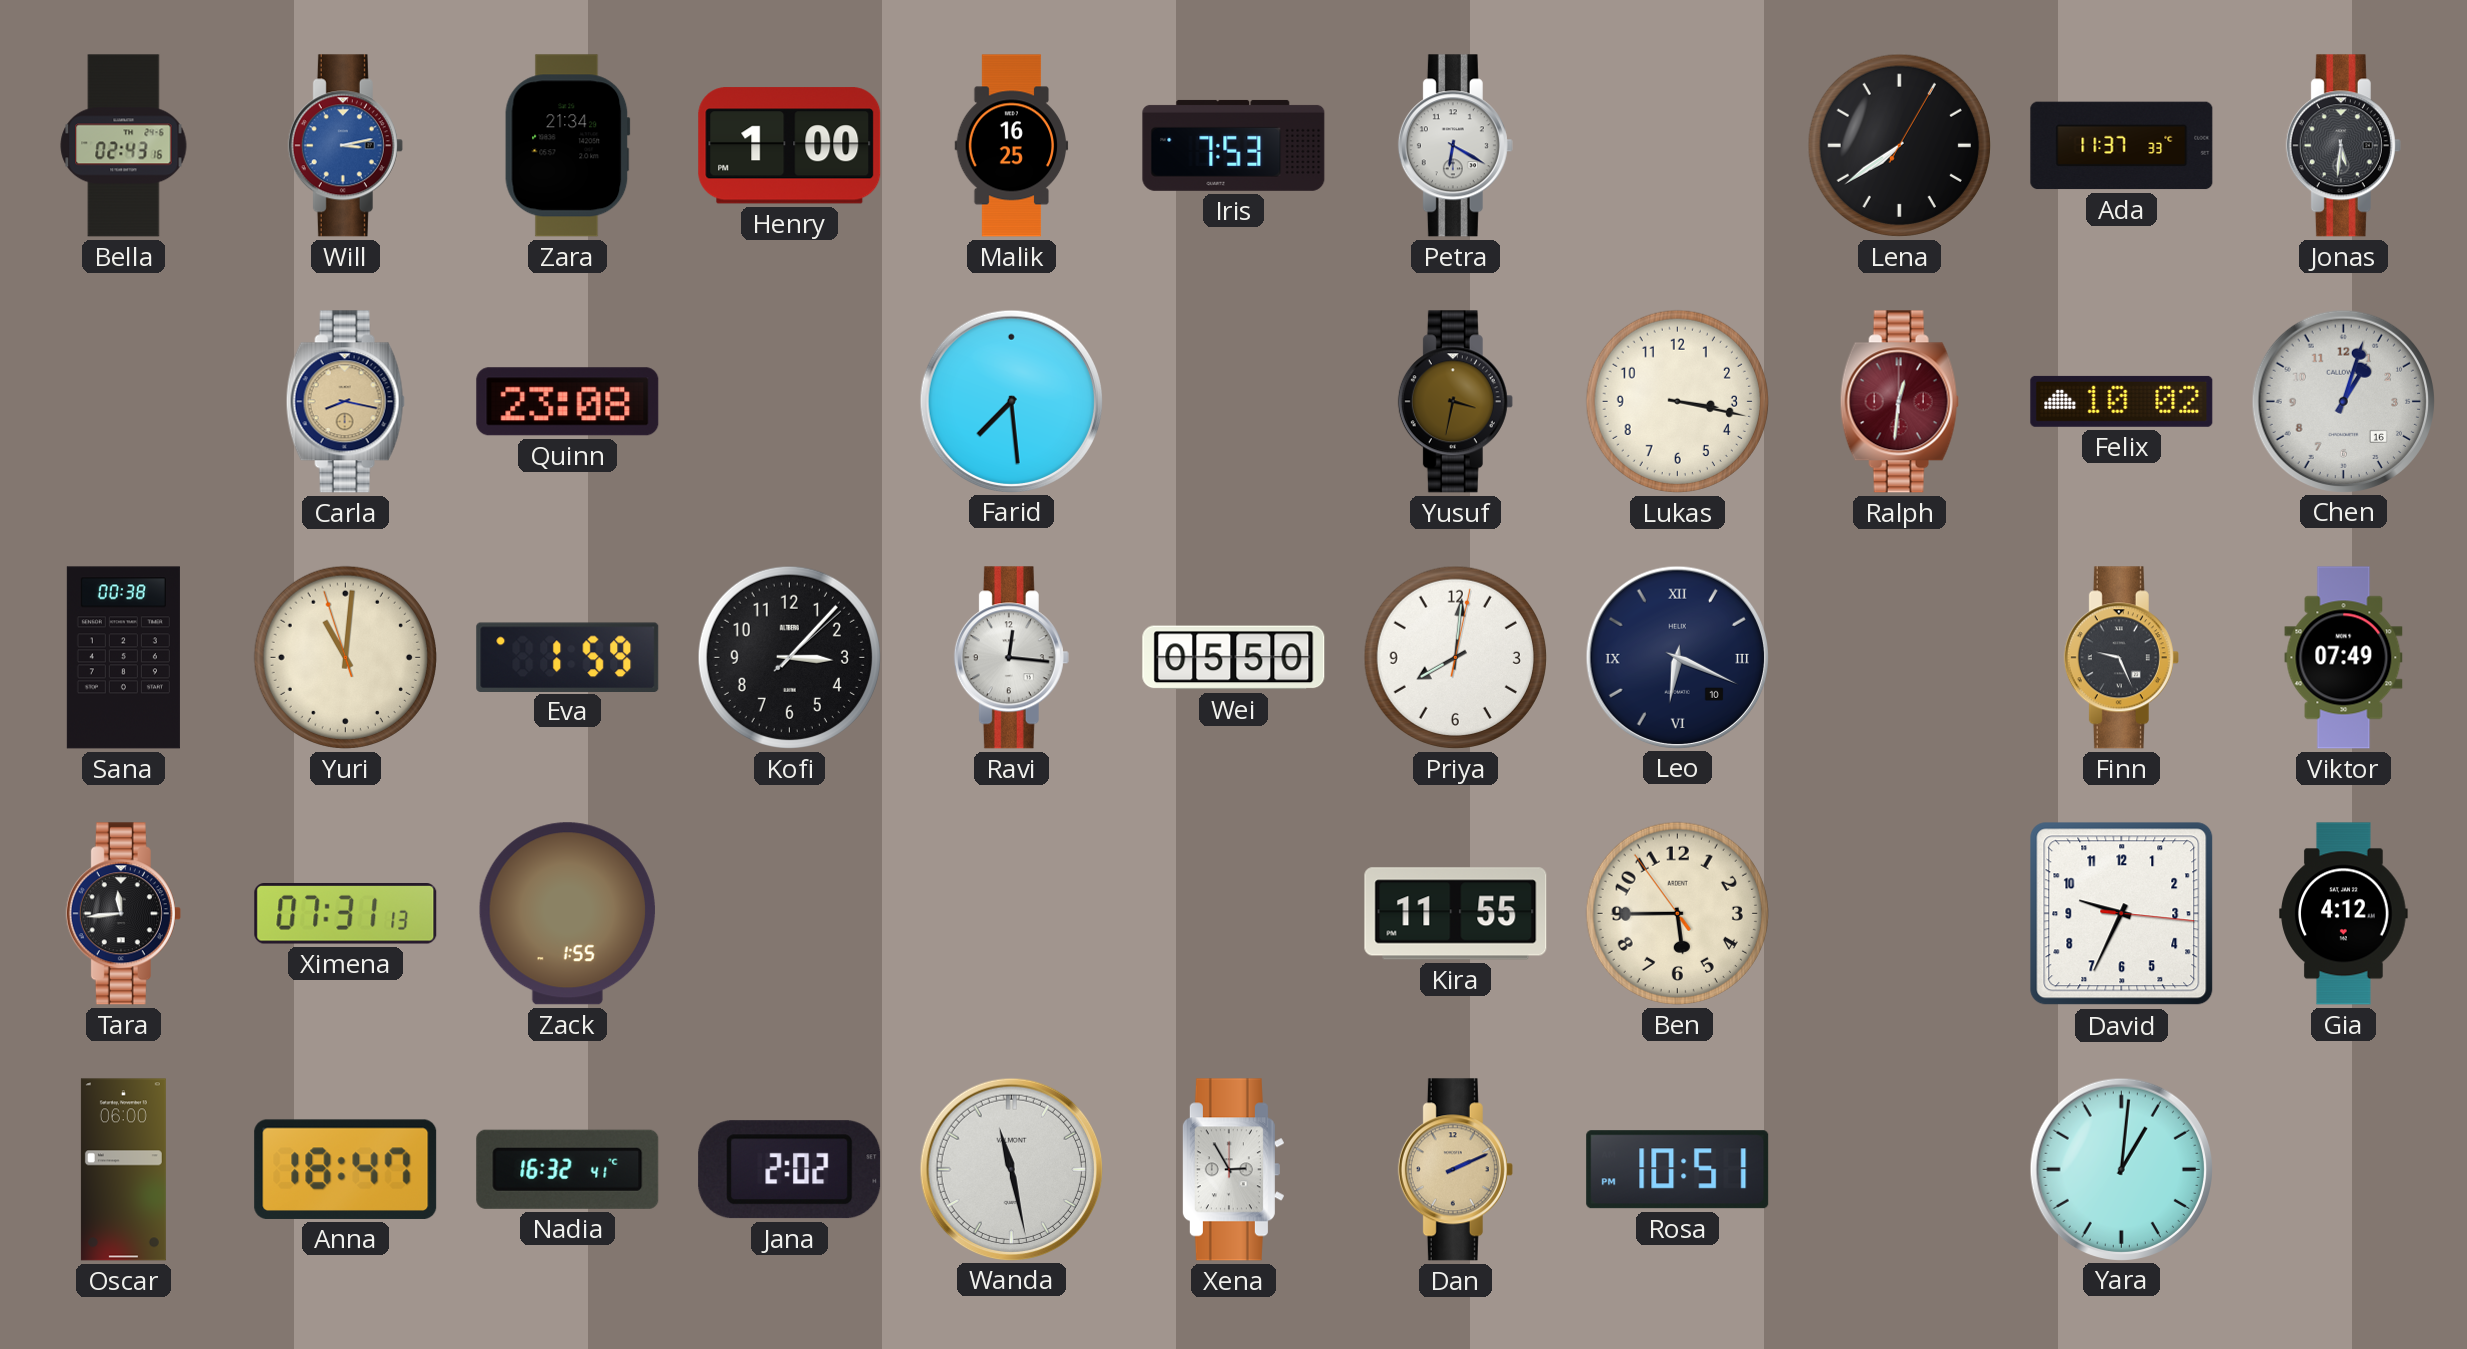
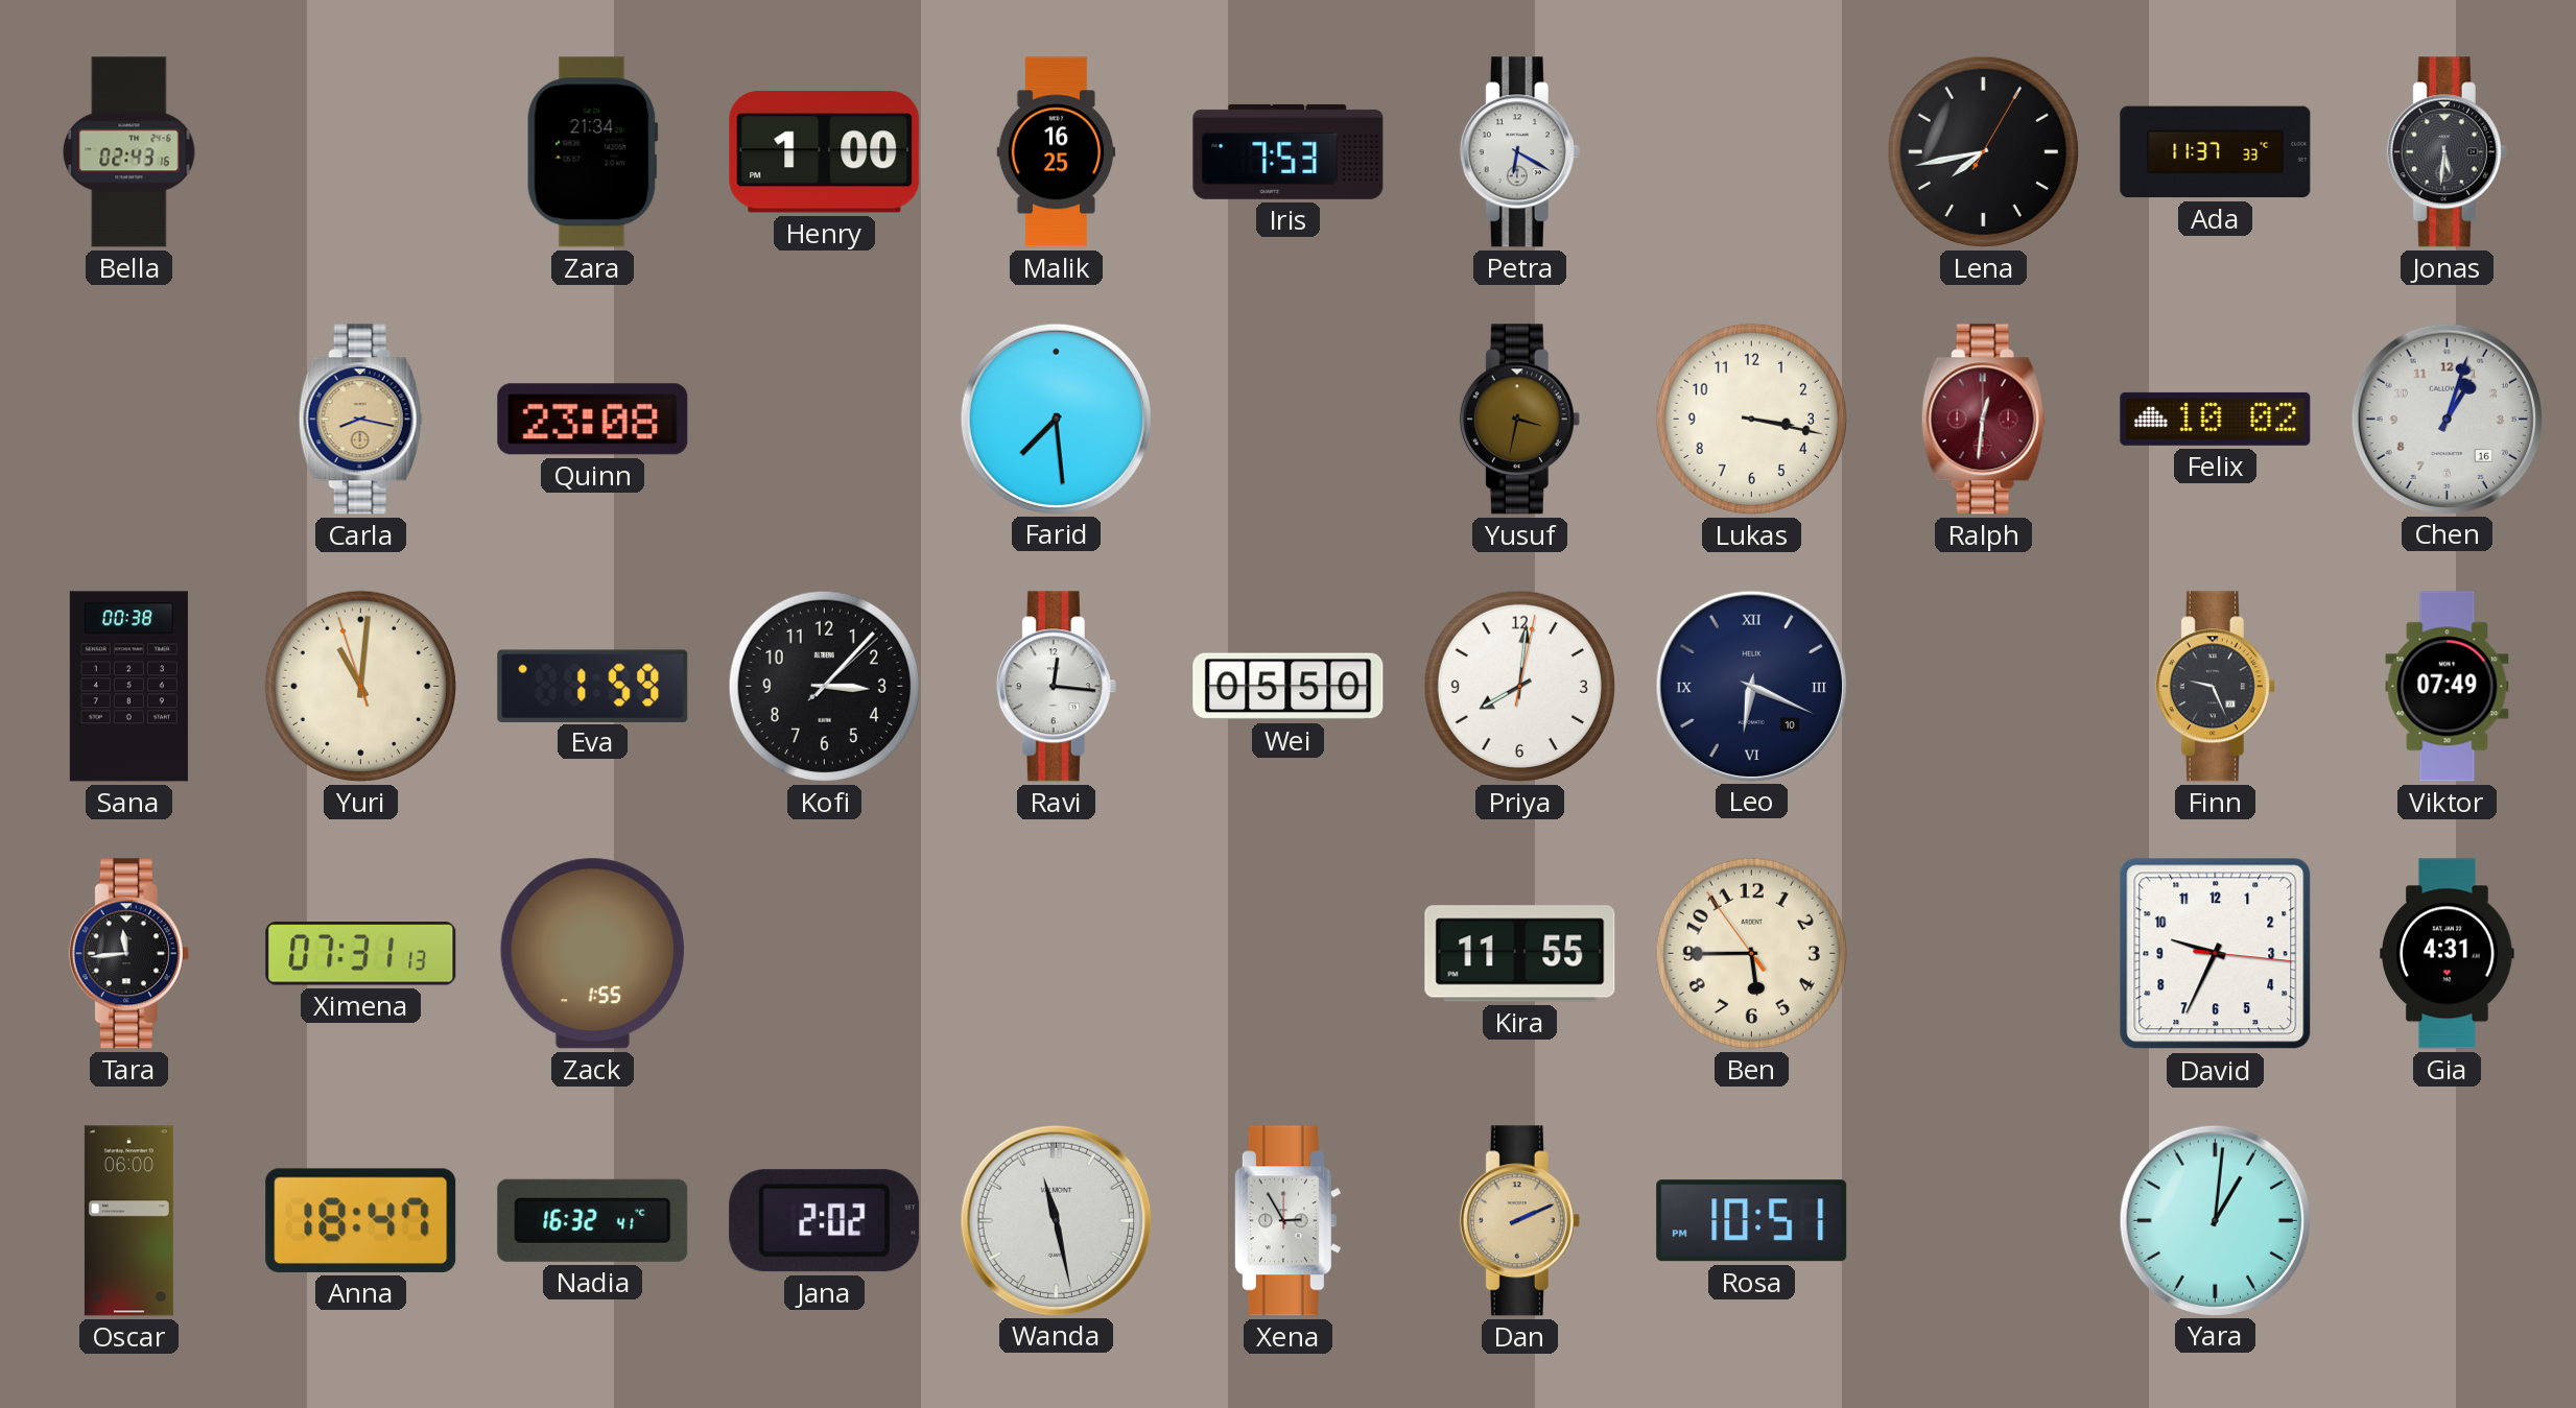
Will: 3:13 -> none
Lena: 7:39 -> 7:43
Gia: 4:12 -> 4:31
